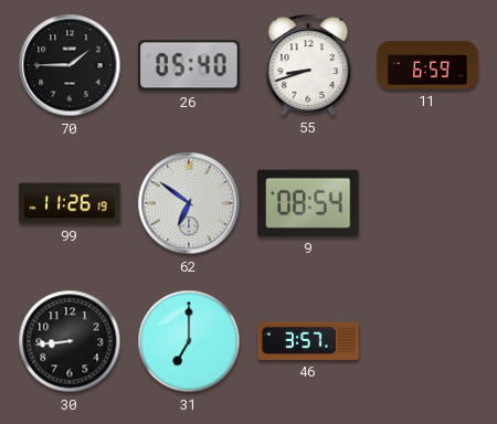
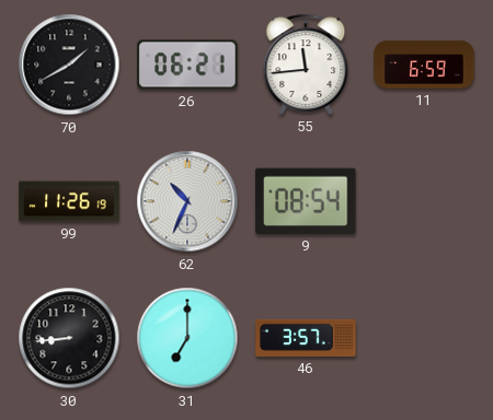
70: 1:45 -> 1:40
26: 05:40 -> 06:21
55: 8:42 -> 11:44
62: 6:51 -> 10:34
